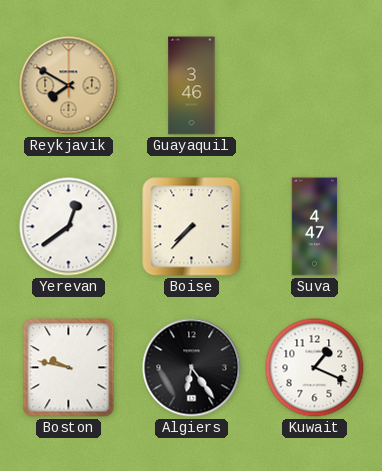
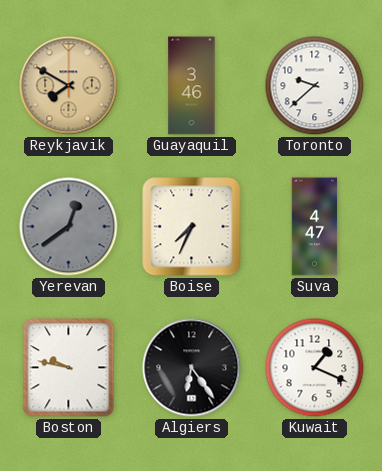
Toronto: none -> 9:38
Yerevan dial: white -> grey
Boise: 7:37 -> 7:34
